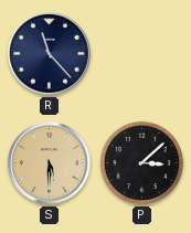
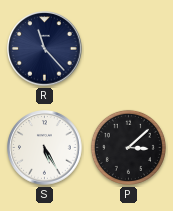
S: 5:30 -> 5:25
S dial: champagne -> white
